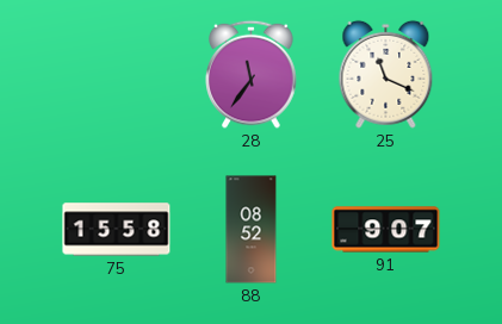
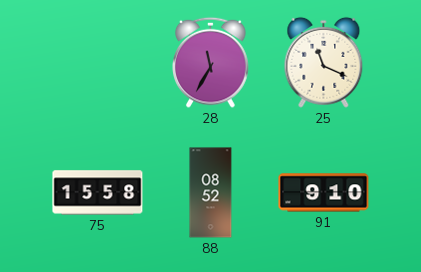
28: 11:36 -> 11:35
91: 9:07 -> 9:10
